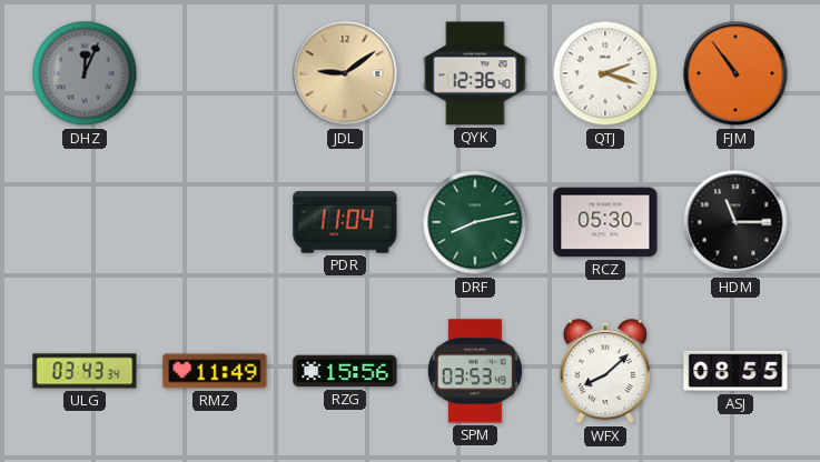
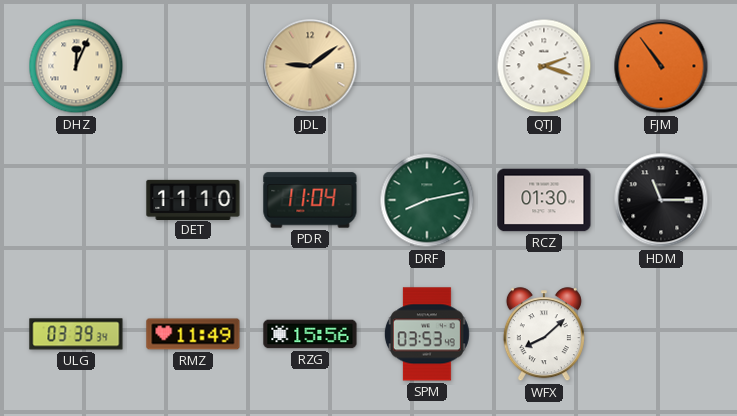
DHZ dial: grey -> cream
QYK: 12:36 -> none
DET: none -> 11:10
RCZ: 05:30 -> 01:30
ULG: 03:43 -> 03:39
ASJ: 08:55 -> none
